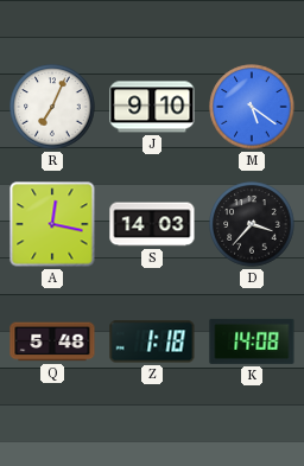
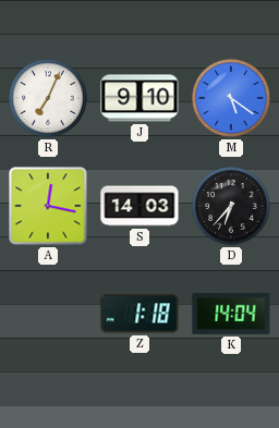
D: 3:37 -> 6:37
Q: 5:48 -> none
K: 14:08 -> 14:04
